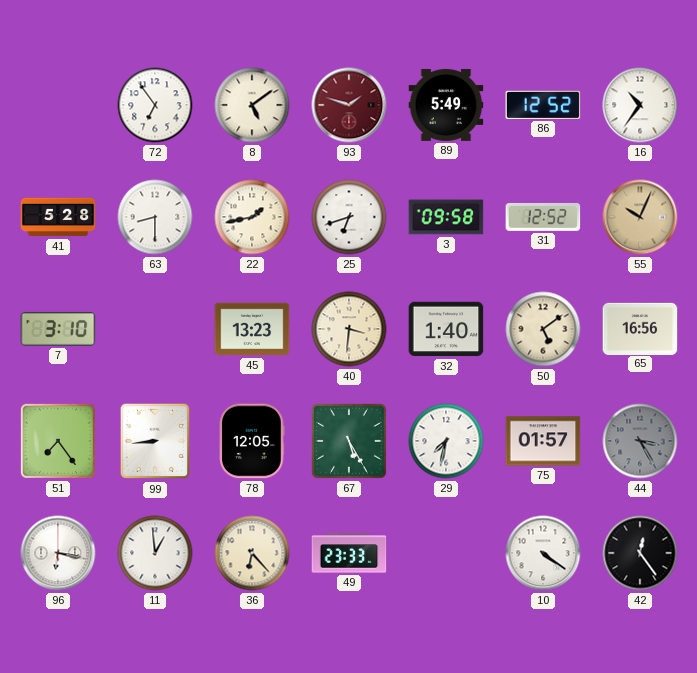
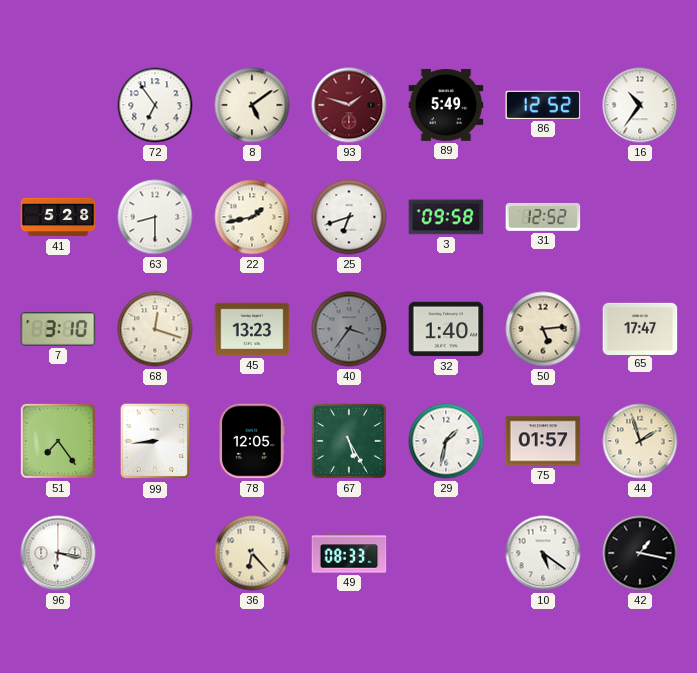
55: 10:04 -> none
68: none -> 12:18
40: 3:31 -> 3:36
40 dial: cream -> grey
50: 5:09 -> 5:14
65: 16:56 -> 17:47
29: 7:32 -> 1:32
44: 3:25 -> 1:57
44 dial: grey -> cream
11: 12:59 -> none
49: 23:33 -> 08:33
10: 4:21 -> 5:21
42: 12:24 -> 1:17
